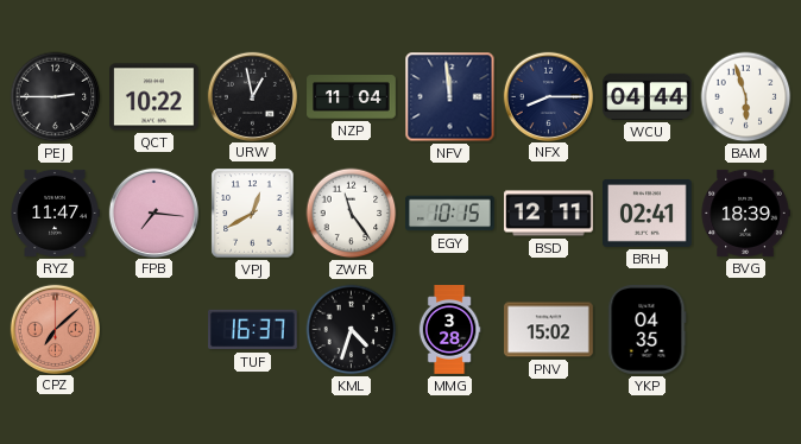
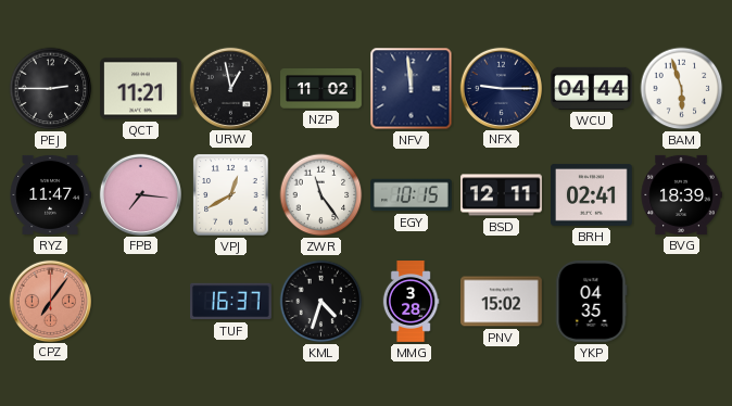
QCT: 10:22 -> 11:21
NZP: 11:04 -> 11:02
NFX: 8:15 -> 9:15
CPZ: 7:08 -> 7:06
